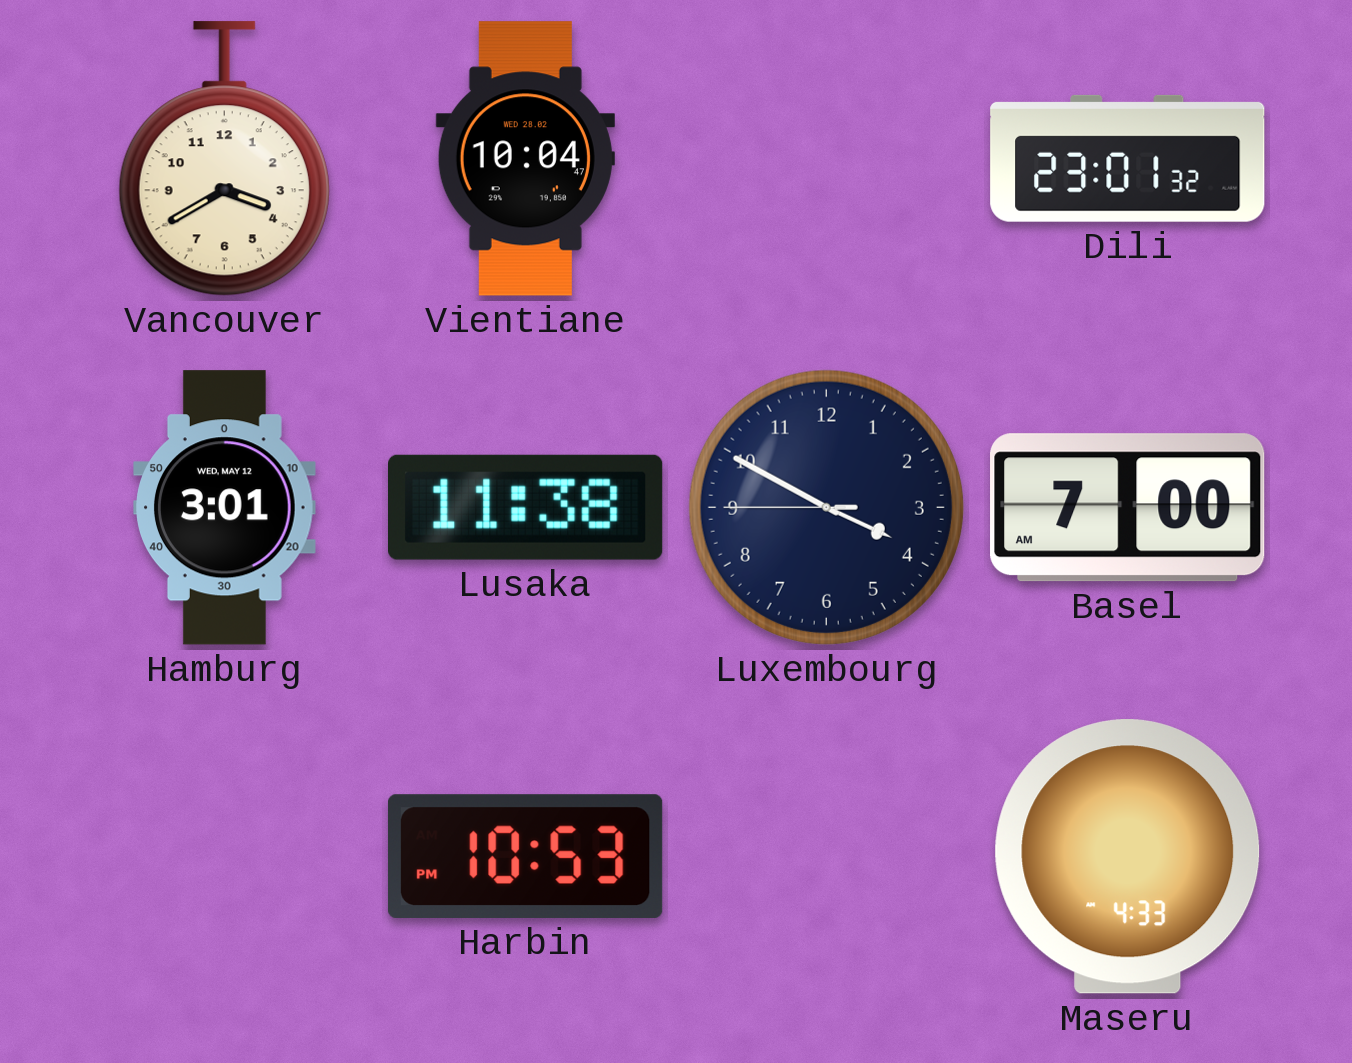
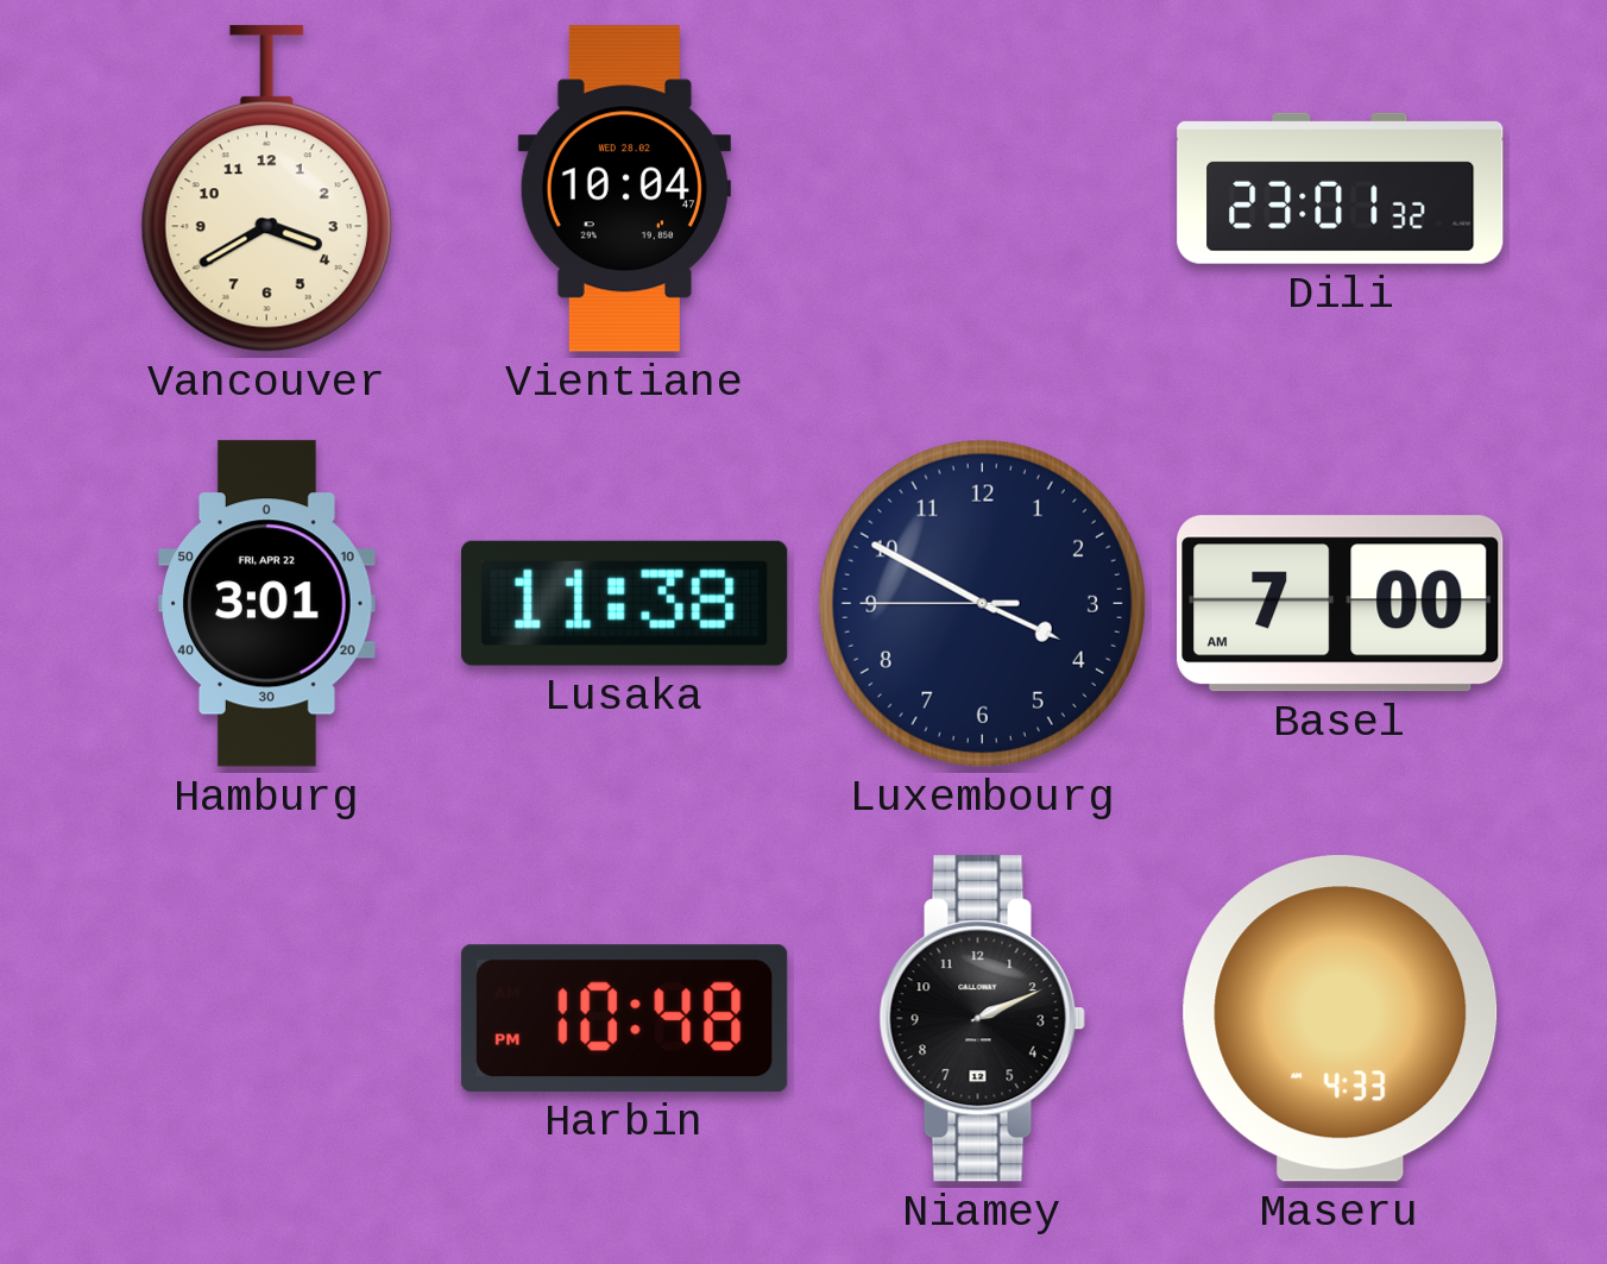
Hamburg date: WED, MAY 12 -> FRI, APR 22
Harbin: 10:53 -> 10:48
Niamey: none -> 2:11
